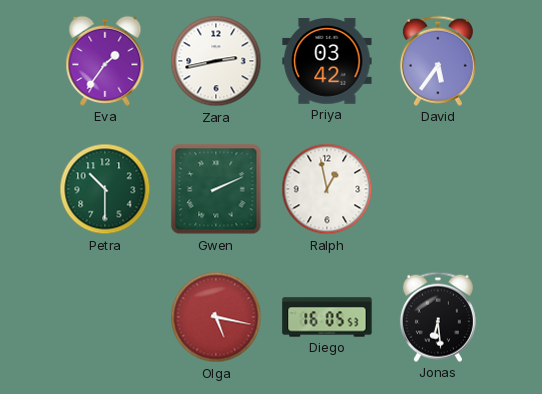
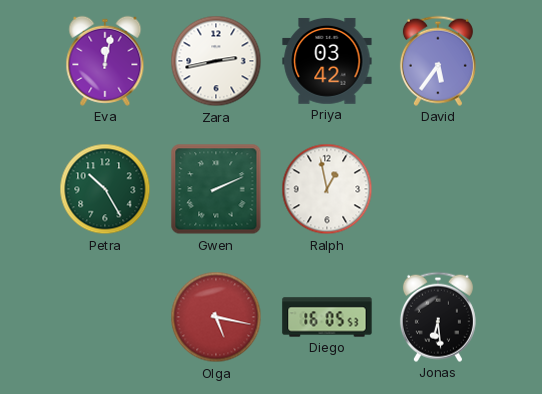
Eva: 1:36 -> 12:02
Petra: 10:30 -> 10:25
